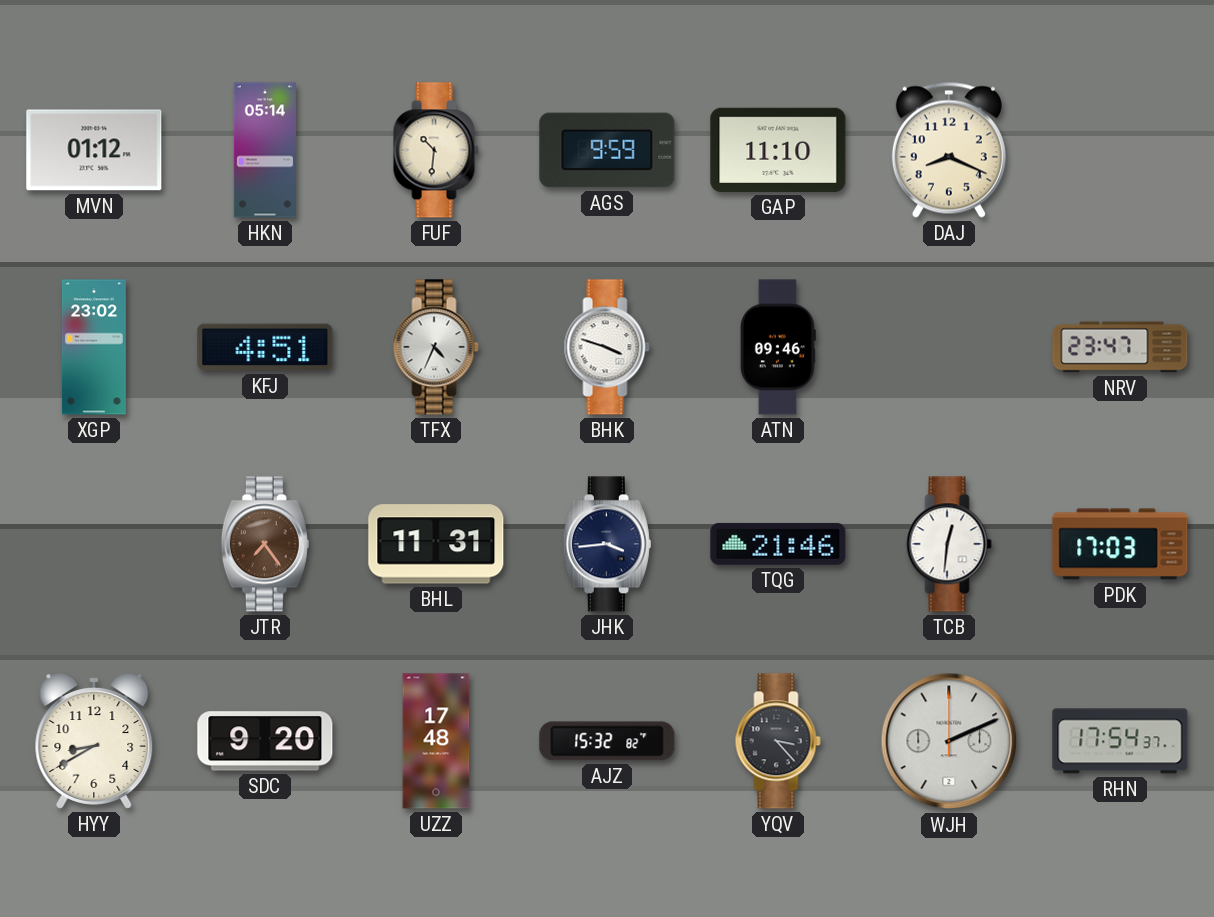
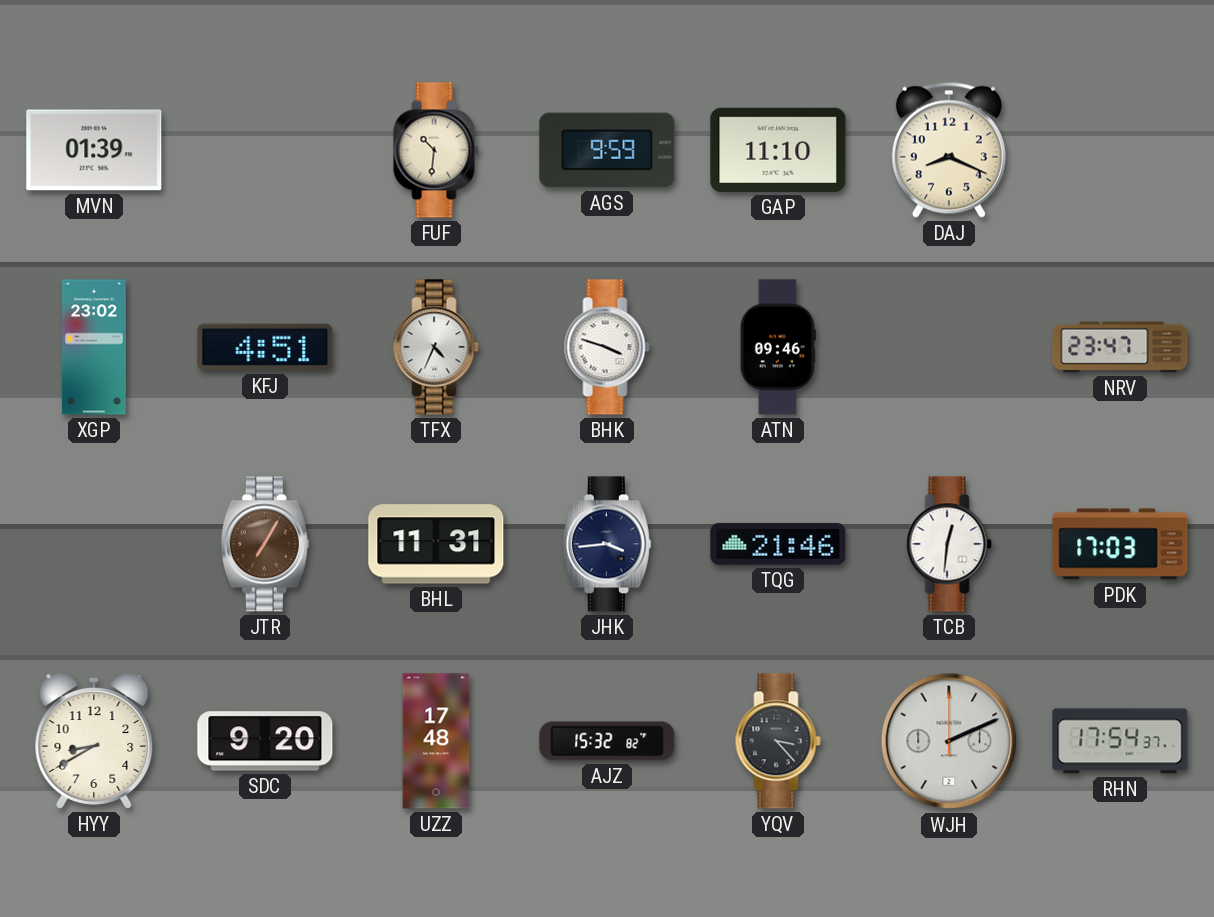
MVN: 01:12 -> 01:39
HKN: 05:14 -> none
JTR: 7:24 -> 7:05
